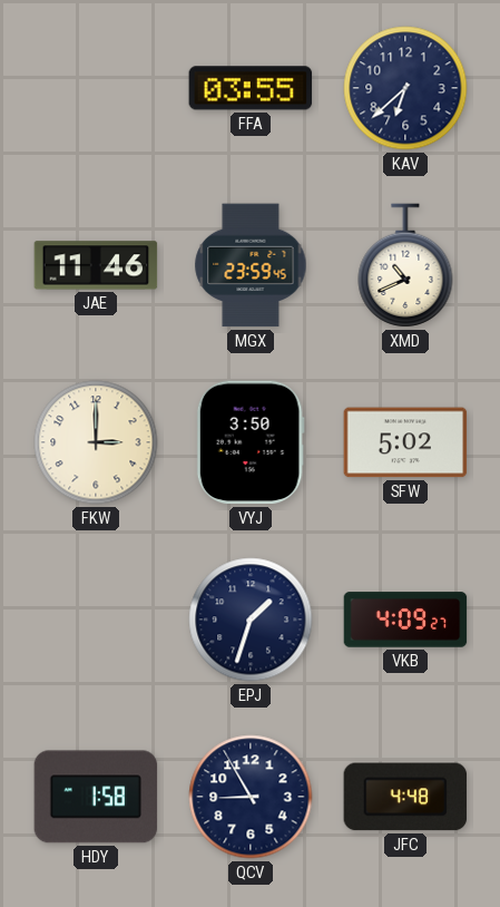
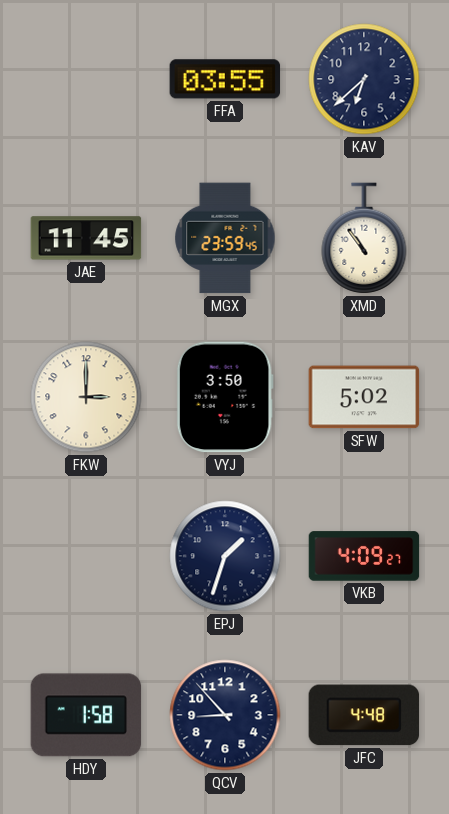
JAE: 11:46 -> 11:45
XMD: 10:41 -> 10:54
QCV: 8:55 -> 8:53
